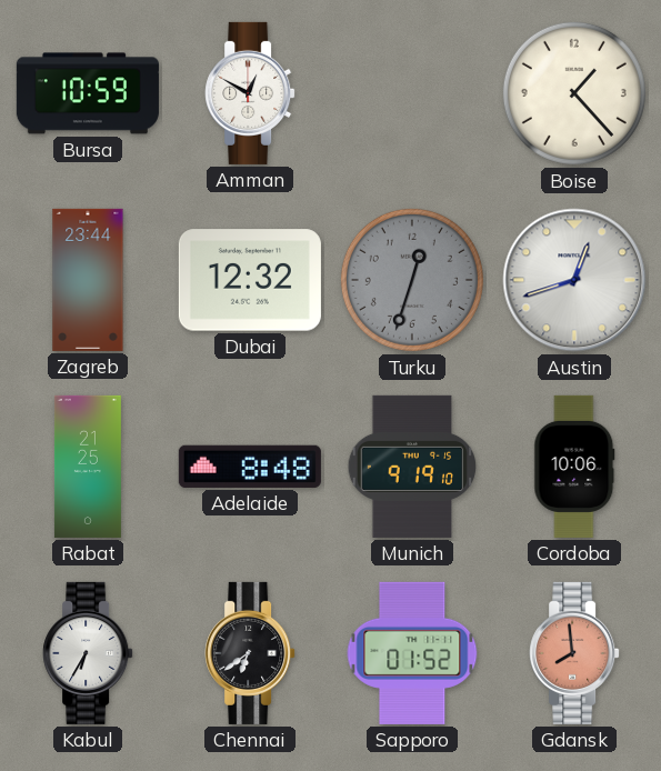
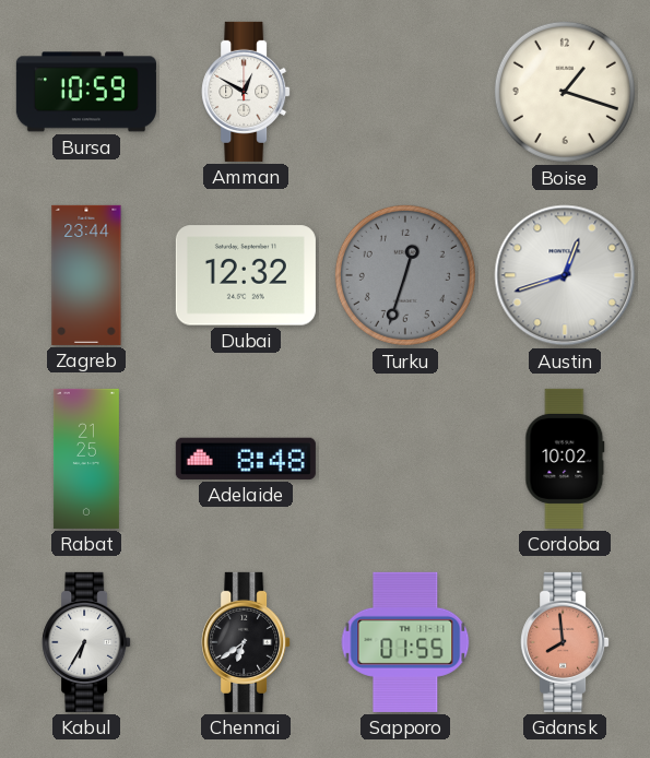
Boise: 1:23 -> 1:18
Munich: 9:19 -> none
Cordoba: 10:06 -> 10:02
Sapporo: 01:52 -> 01:55
